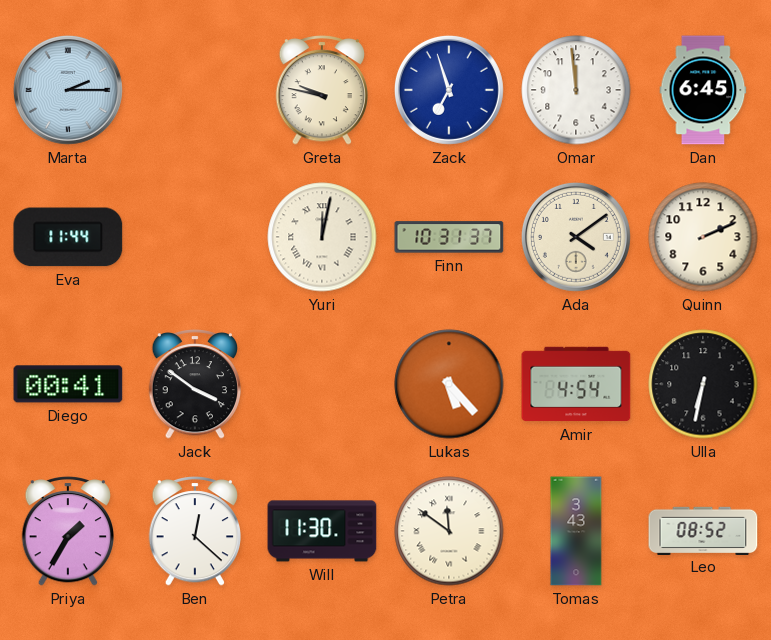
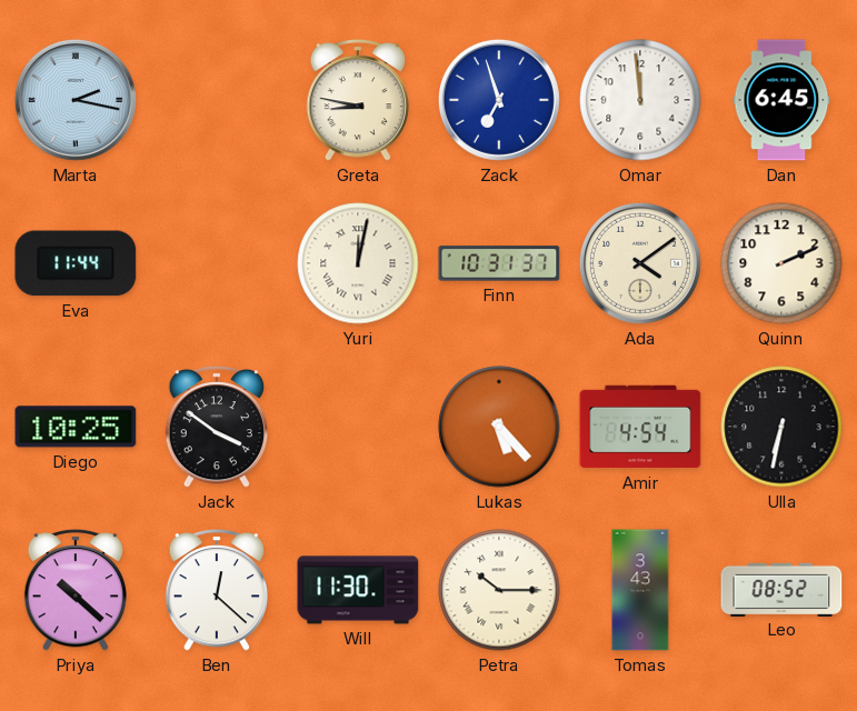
Marta: 2:15 -> 2:17
Greta: 9:47 -> 8:47
Diego: 00:41 -> 10:25
Priya: 1:35 -> 10:22
Petra: 11:51 -> 10:15
